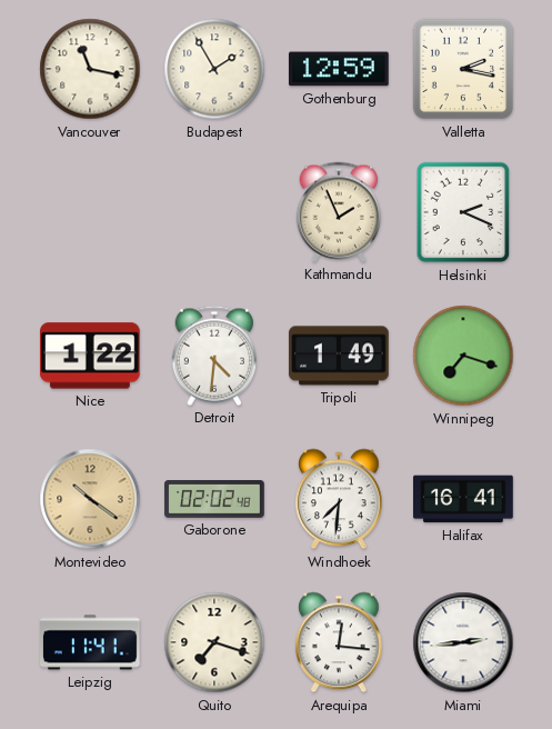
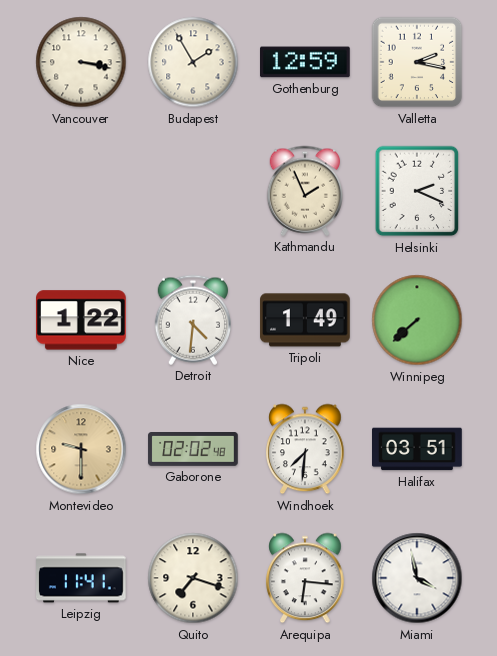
Vancouver: 11:17 -> 3:17
Winnipeg: 7:18 -> 7:38
Montevideo: 10:21 -> 9:30
Halifax: 16:41 -> 03:51
Arequipa: 12:16 -> 6:16
Miami: 2:44 -> 3:58
